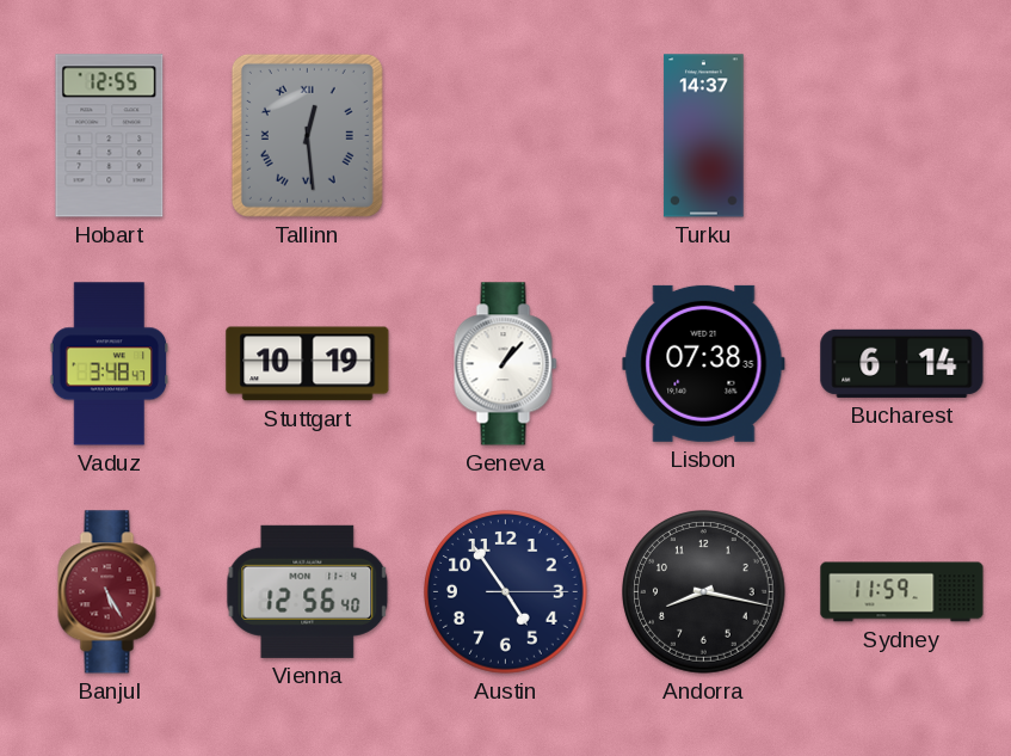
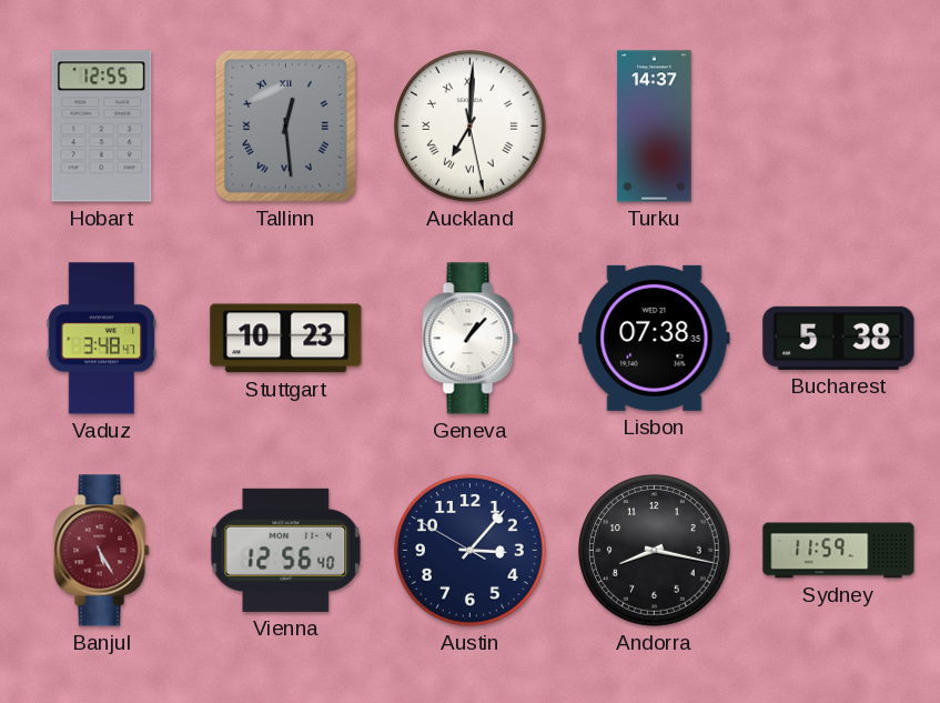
Auckland: none -> 7:00
Stuttgart: 10:19 -> 10:23
Bucharest: 6:14 -> 5:38
Austin: 4:54 -> 3:06
